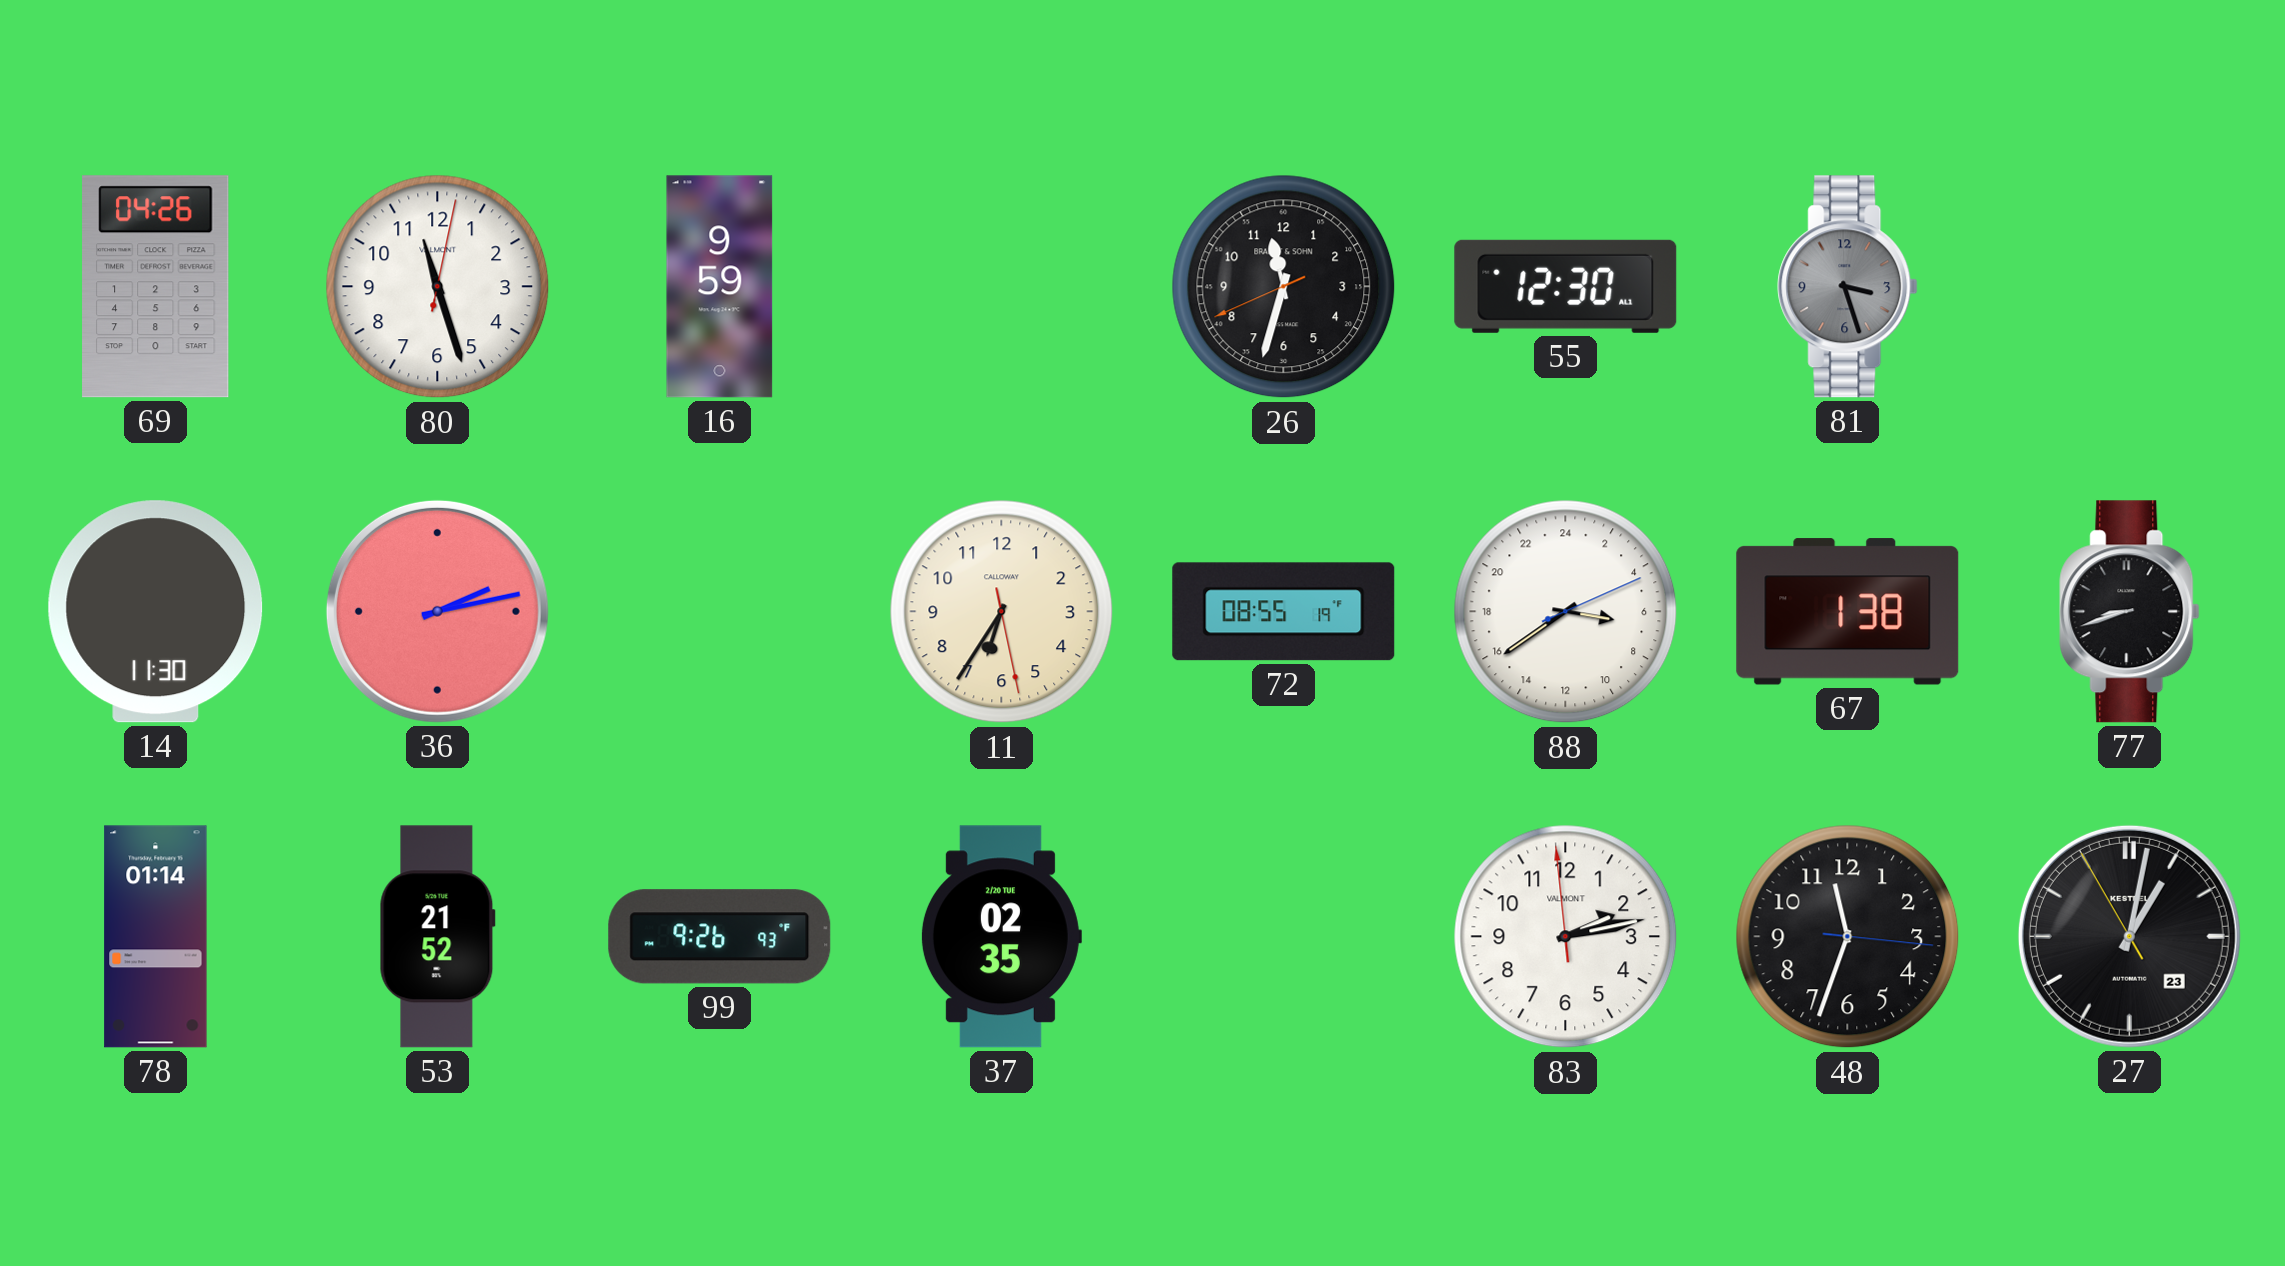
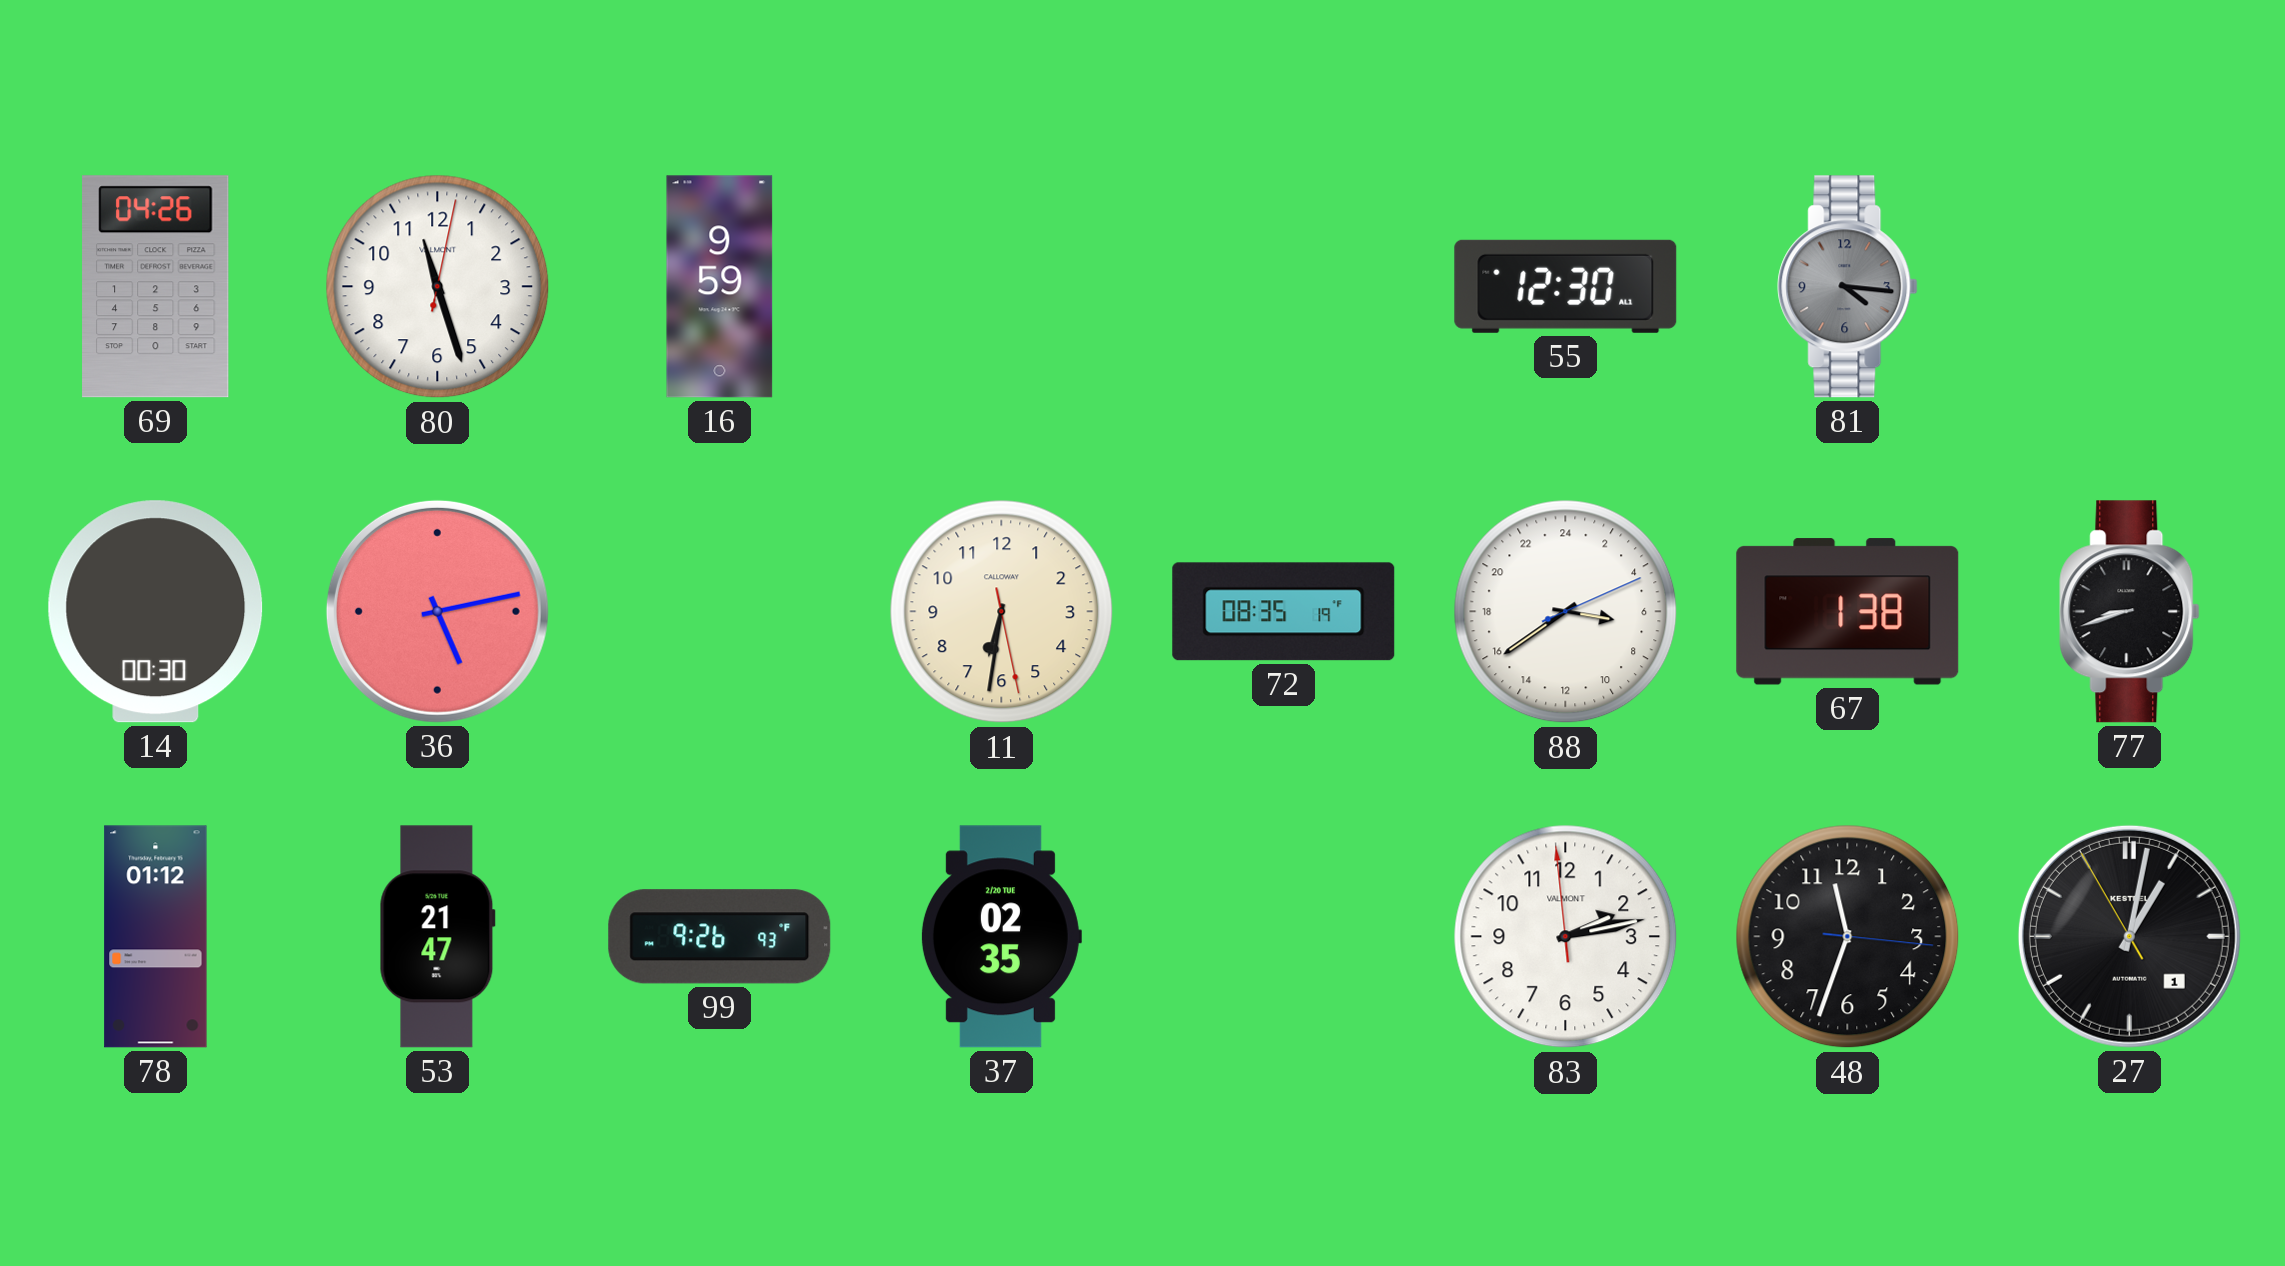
26: 11:32 -> none
81: 3:27 -> 4:16
14: 11:30 -> 00:30
36: 2:13 -> 5:13
11: 6:35 -> 6:31
72: 08:55 -> 08:35
78: 01:14 -> 01:12
53: 21:52 -> 21:47
27 date: 23 -> 1
